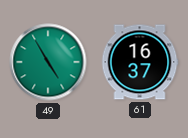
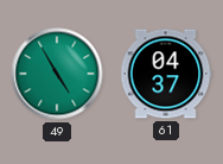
61: 16:37 -> 04:37
